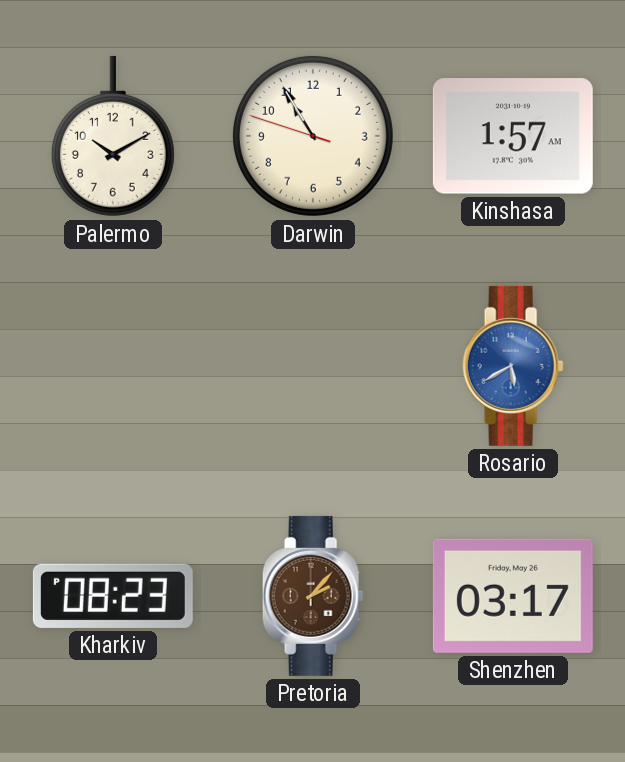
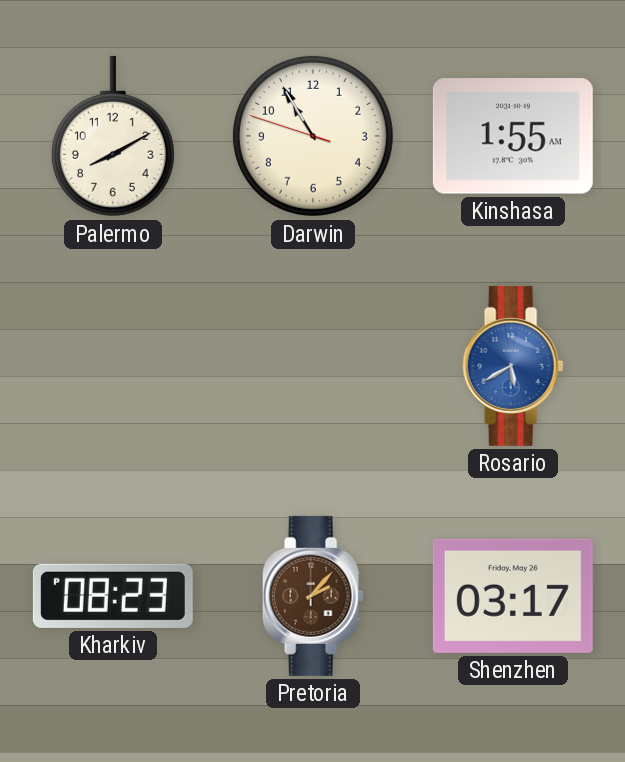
Palermo: 10:10 -> 8:10
Kinshasa: 1:57 -> 1:55
